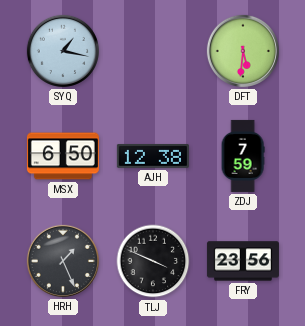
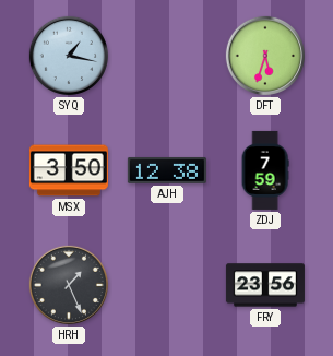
DFT: 5:31 -> 5:33
MSX: 6:50 -> 3:50
TLJ: 3:49 -> none
